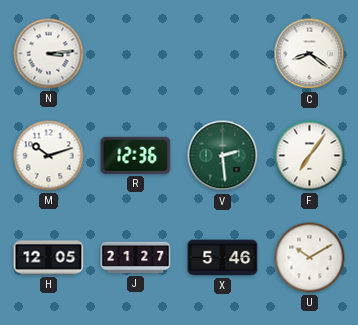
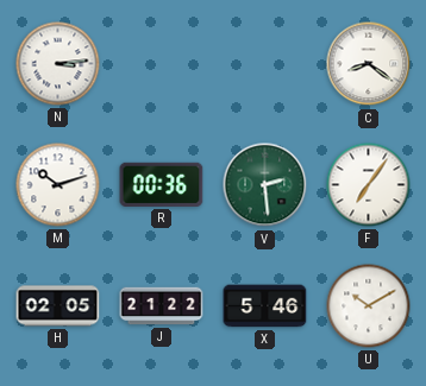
R: 12:36 -> 00:36
H: 12:05 -> 02:05
J: 21:27 -> 21:22
